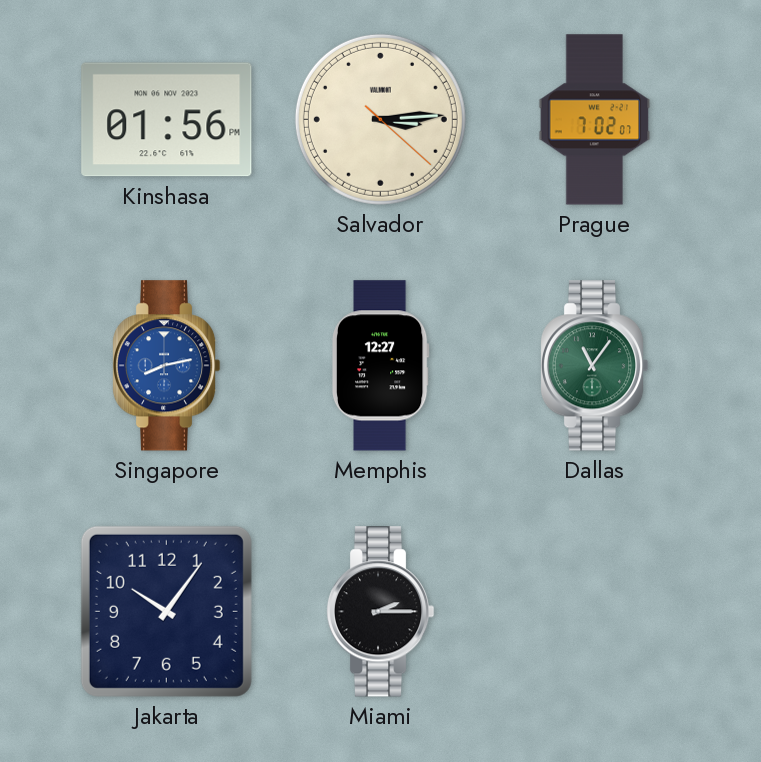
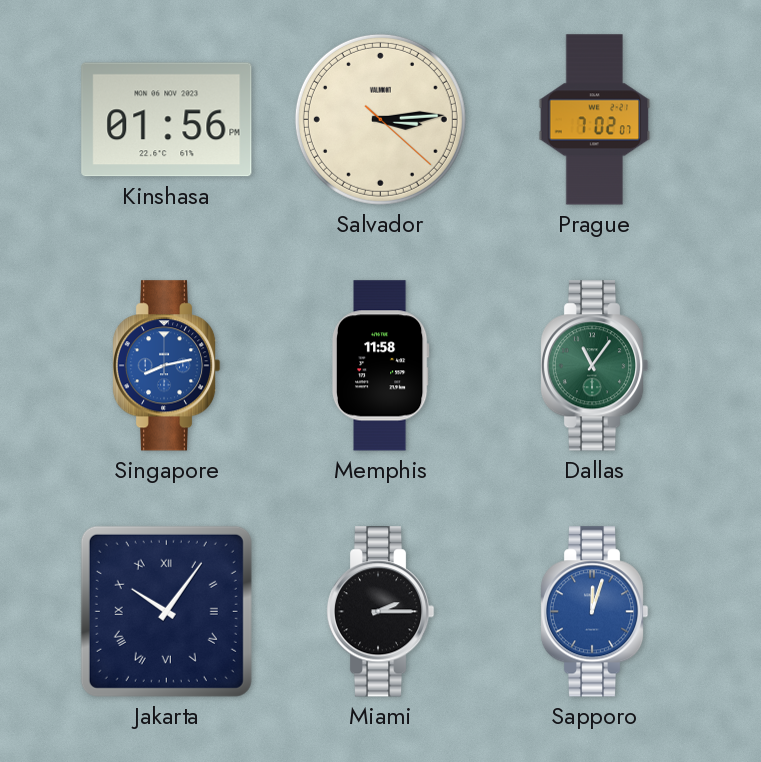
Memphis: 12:27 -> 11:58
Jakarta numerals: Arabic -> Roman
Sapporo: none -> 12:03
